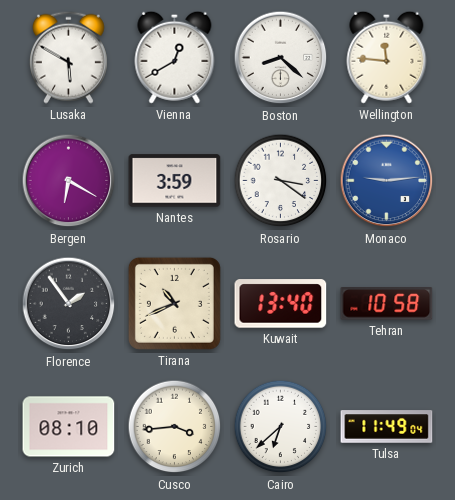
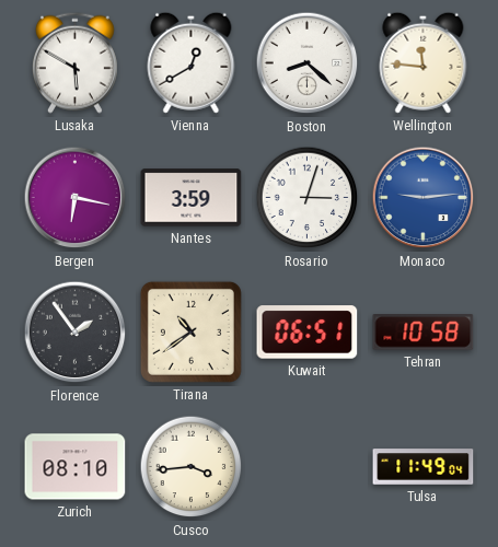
Bergen: 6:20 -> 6:17
Rosario: 3:21 -> 3:03
Tirana: 10:41 -> 10:39
Kuwait: 13:40 -> 06:51
Cairo: 6:38 -> none
